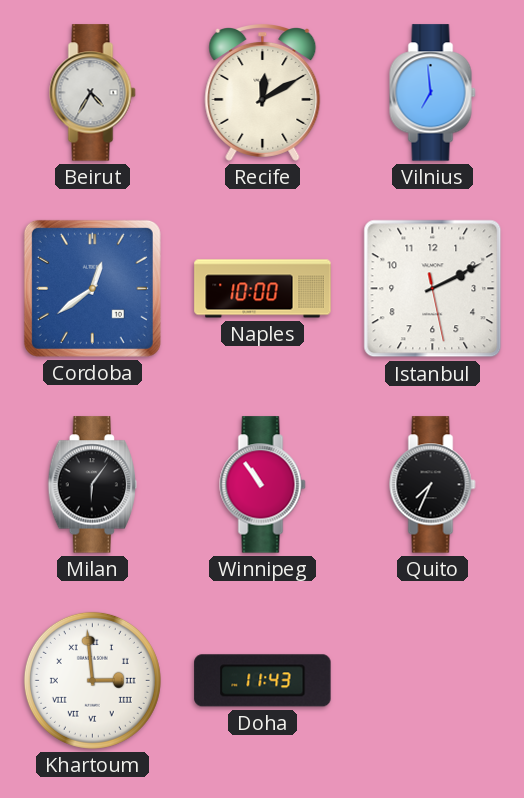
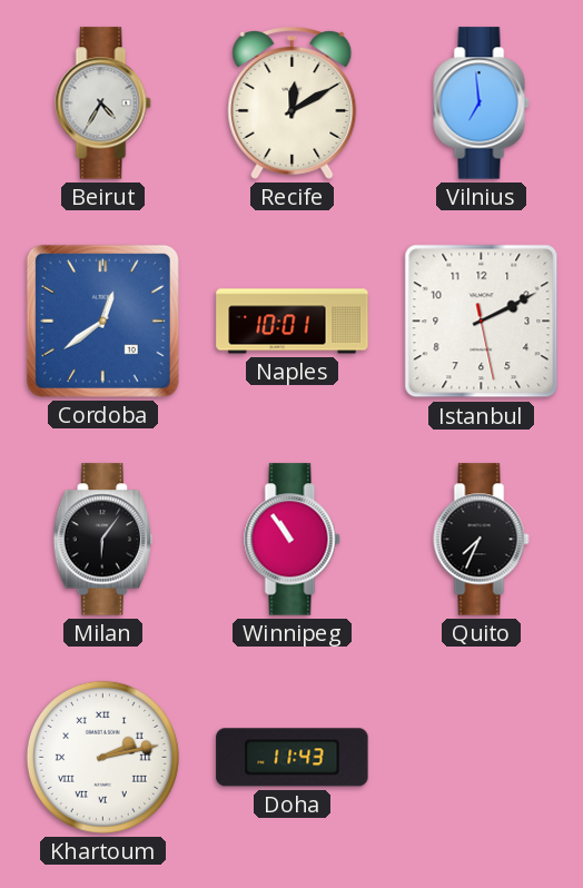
Naples: 10:00 -> 10:01
Khartoum: 2:59 -> 2:13
